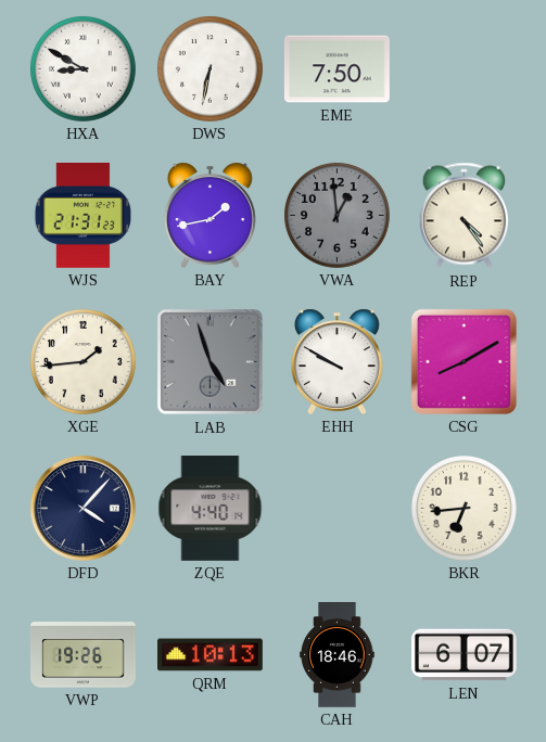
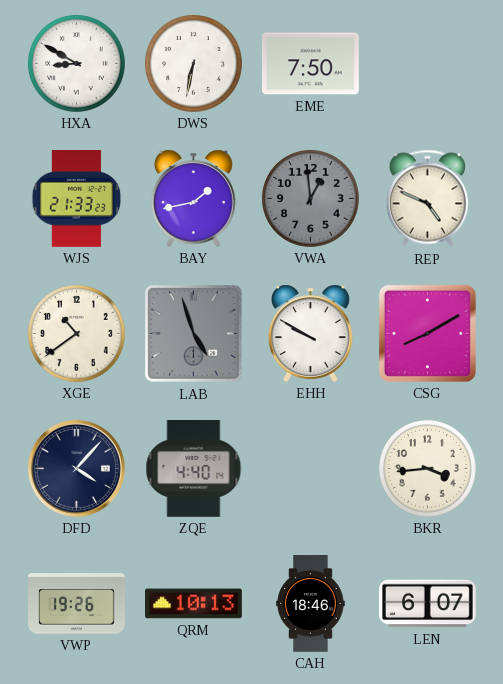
WJS: 21:31 -> 21:33
REP: 4:24 -> 4:49
XGE: 1:44 -> 10:39
BKR: 6:44 -> 3:44
